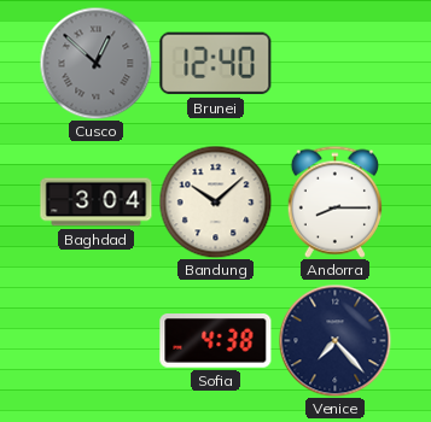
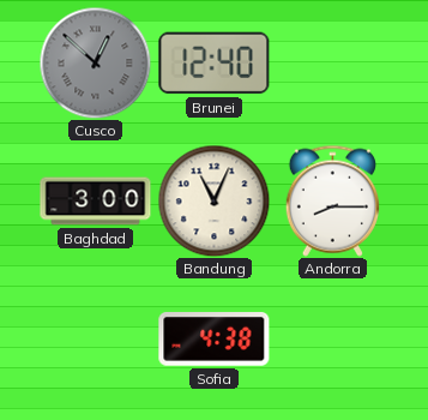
Baghdad: 3:04 -> 3:00
Bandung: 10:08 -> 11:04
Venice: 7:23 -> none
